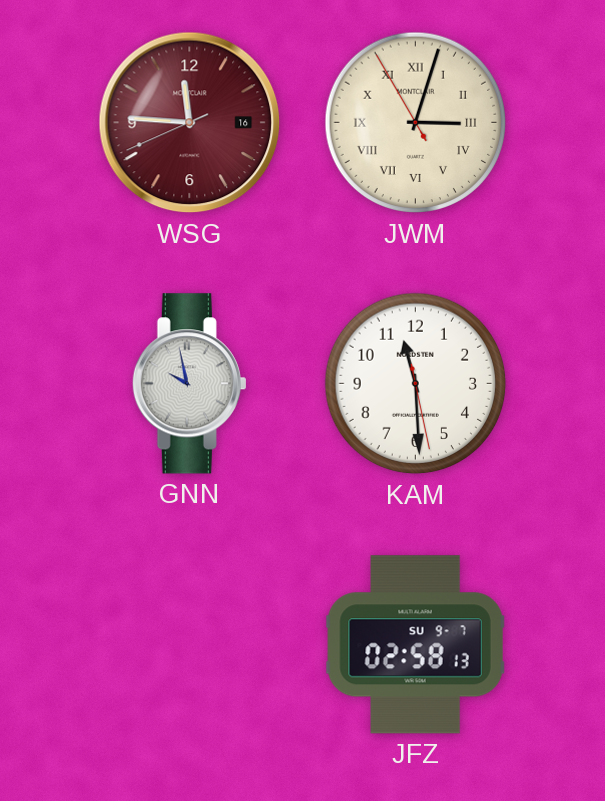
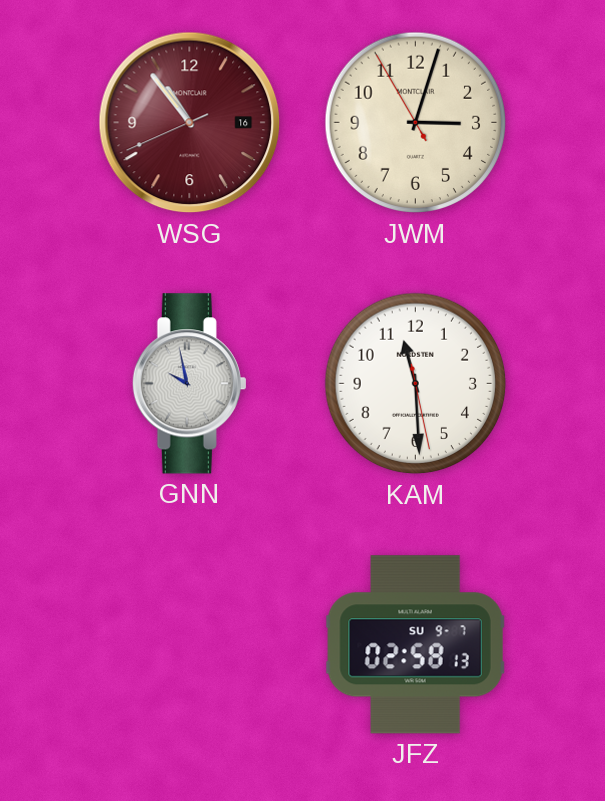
WSG: 11:45 -> 10:53
JWM numerals: Roman -> Arabic
